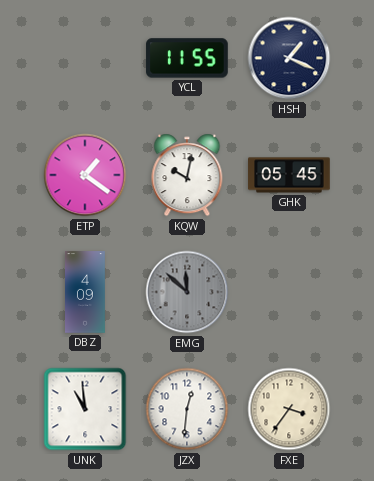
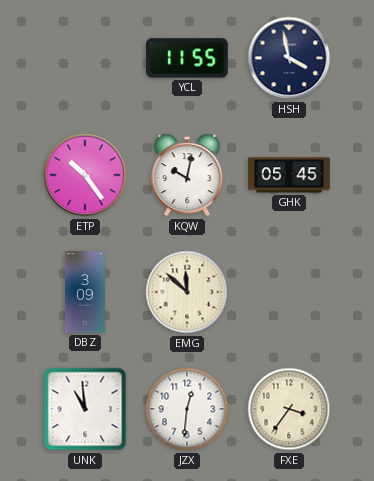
HSH: 1:19 -> 3:58
ETP: 1:21 -> 10:24
DBZ: 4:09 -> 3:09
EMG dial: grey -> cream
